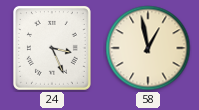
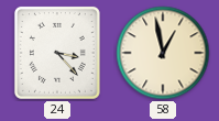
24: 3:26 -> 3:23
